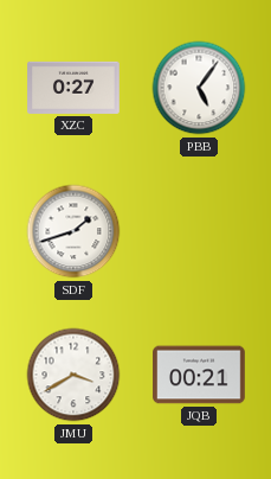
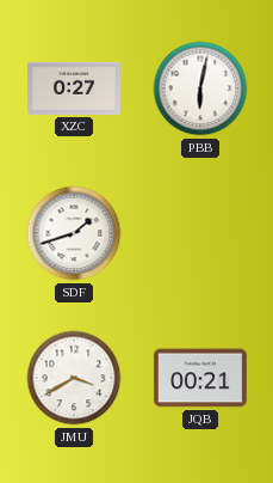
PBB: 5:06 -> 6:02
